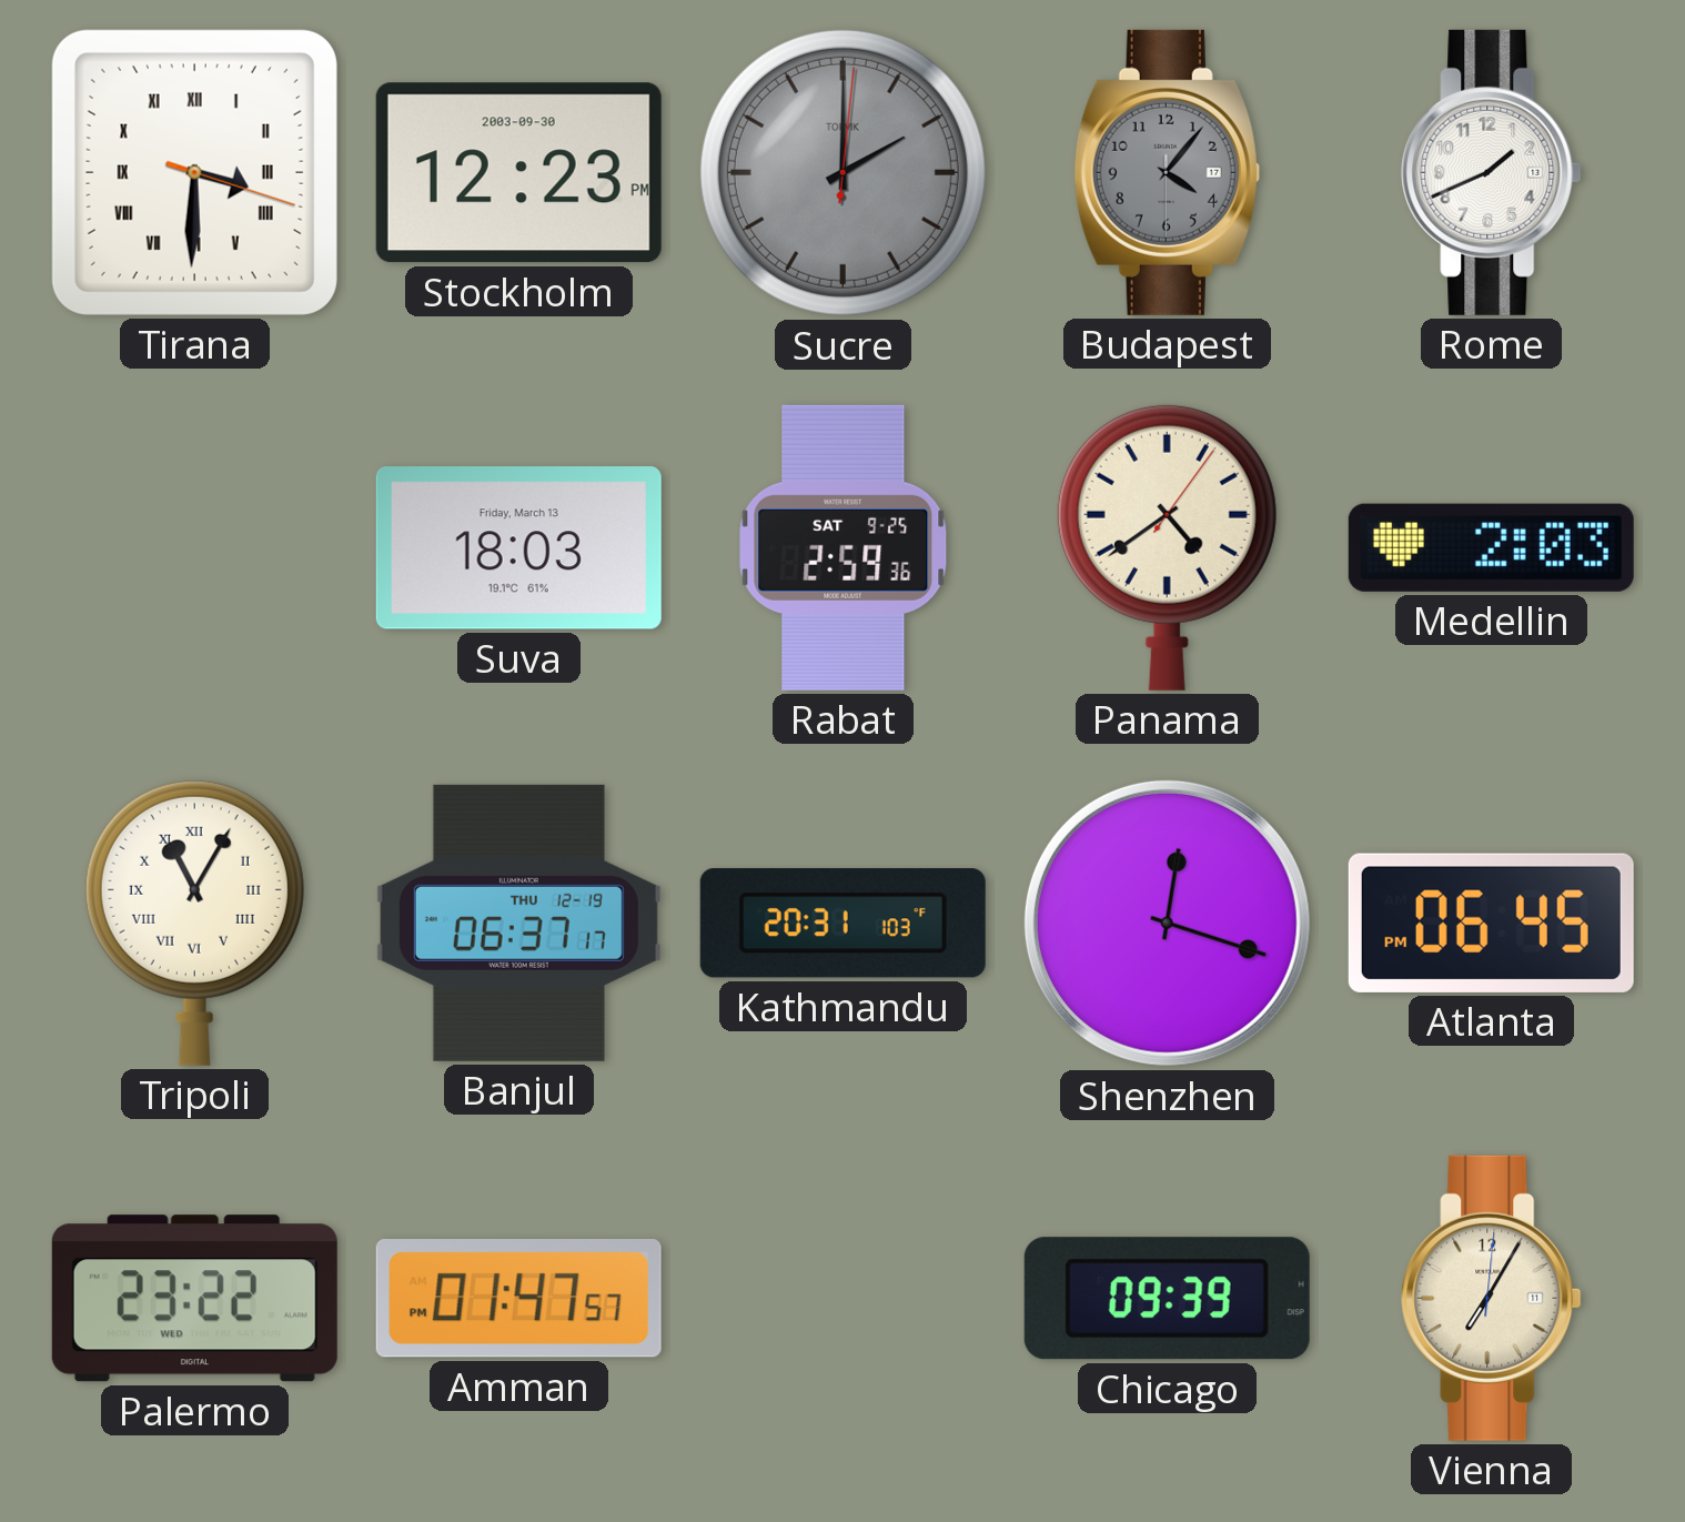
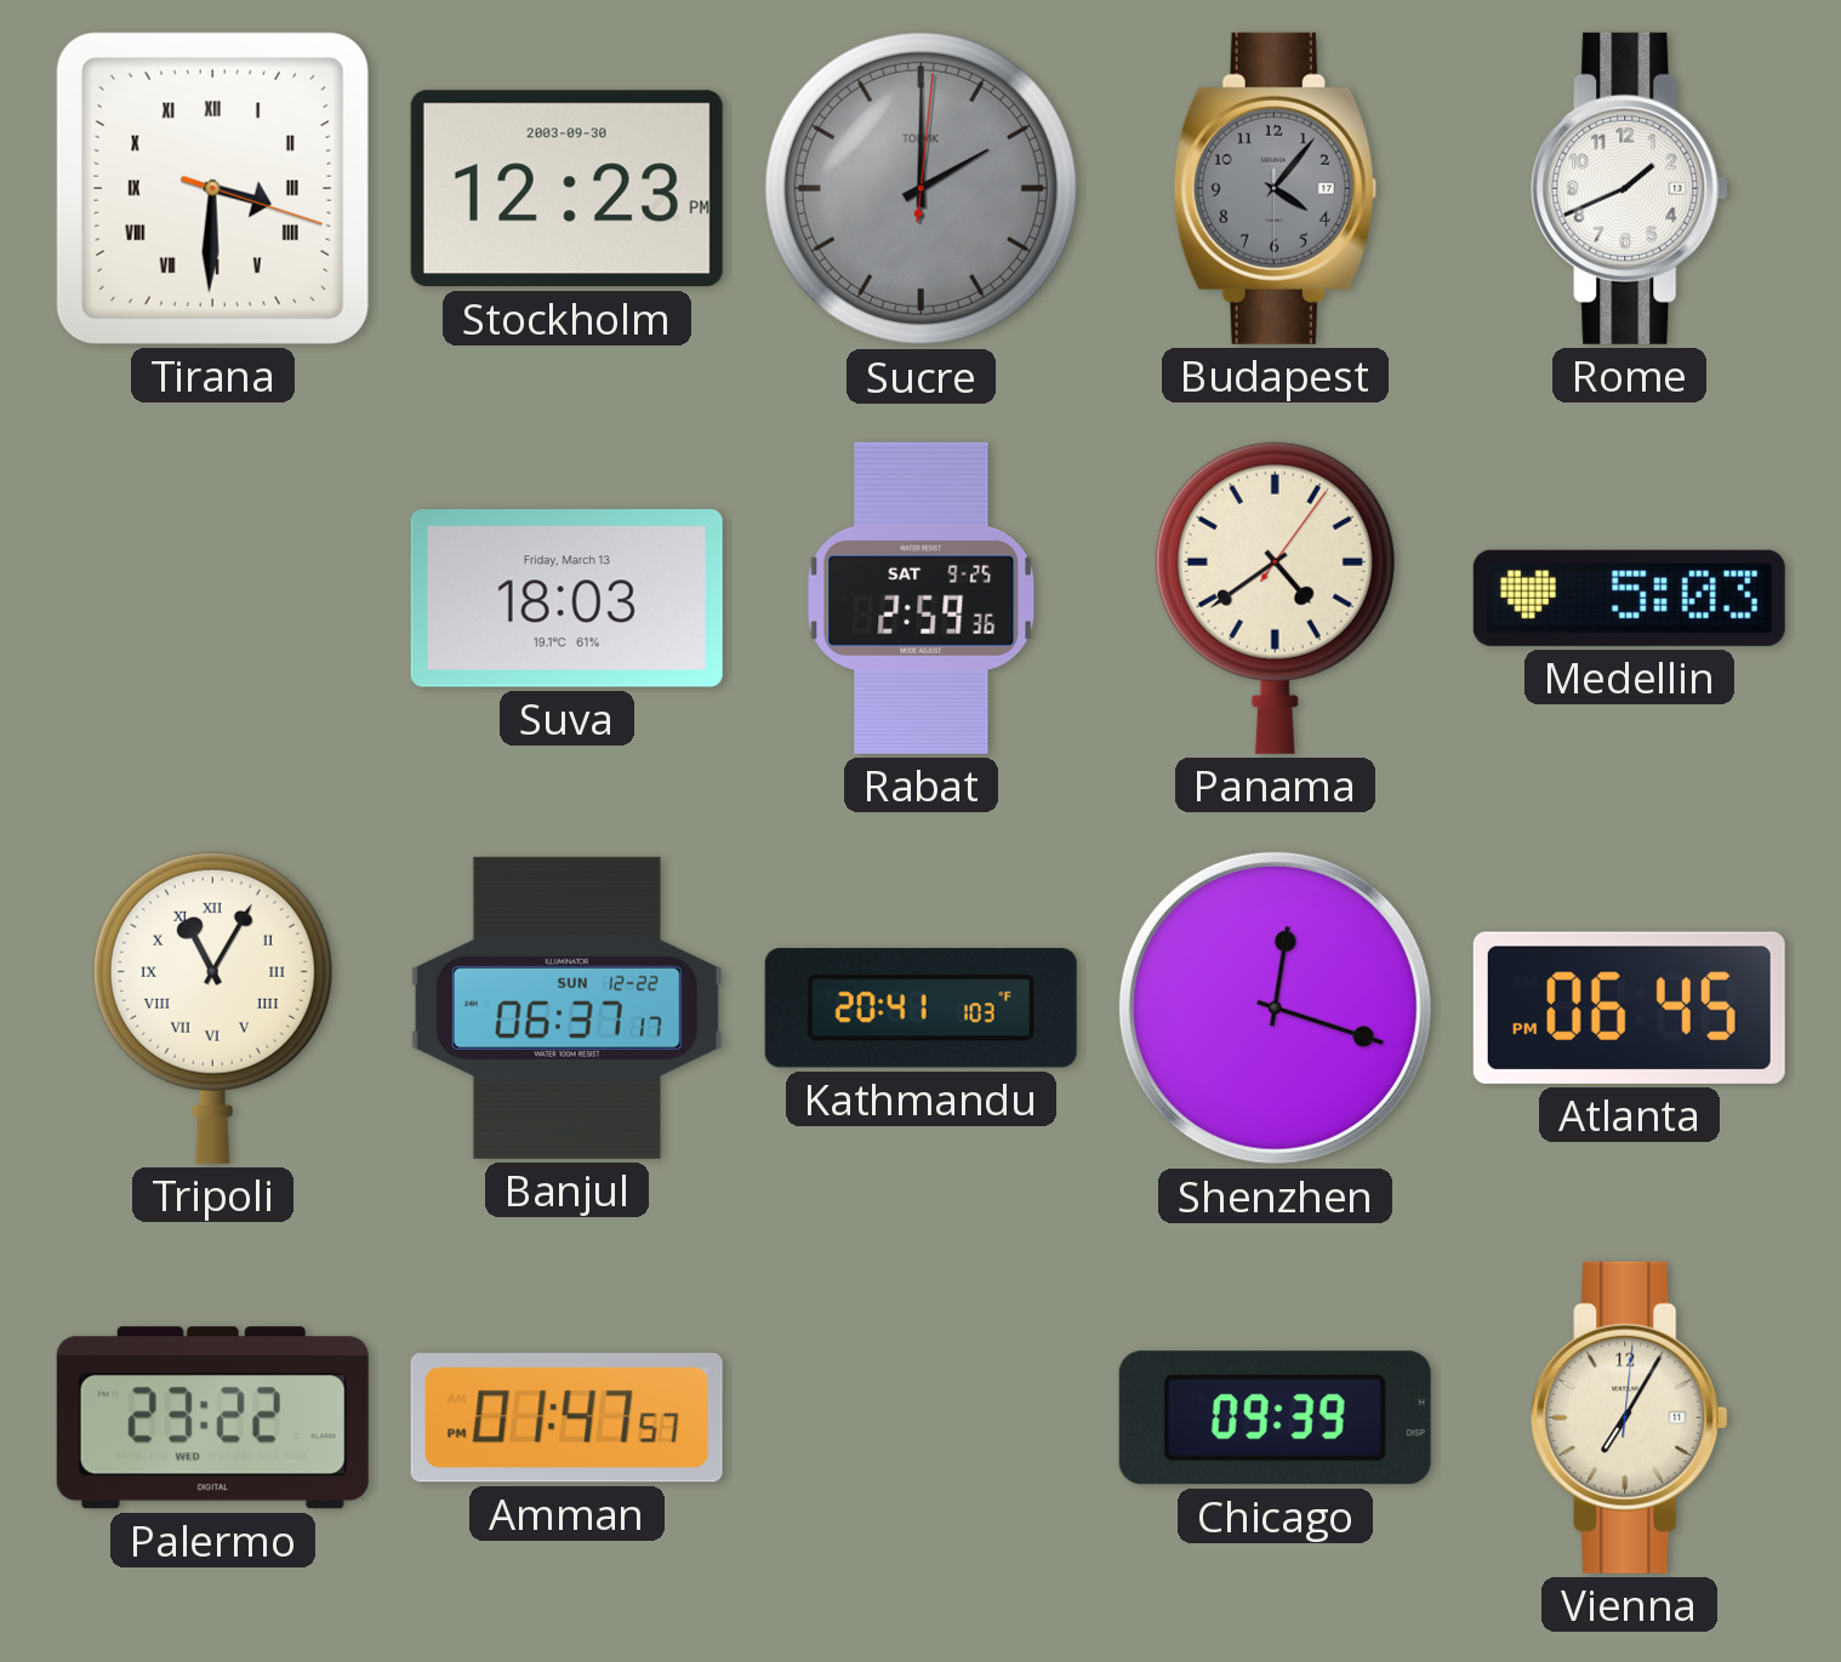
Medellin: 2:03 -> 5:03
Banjul date: THU 12-19 -> SUN 12-22
Kathmandu: 20:31 -> 20:41
